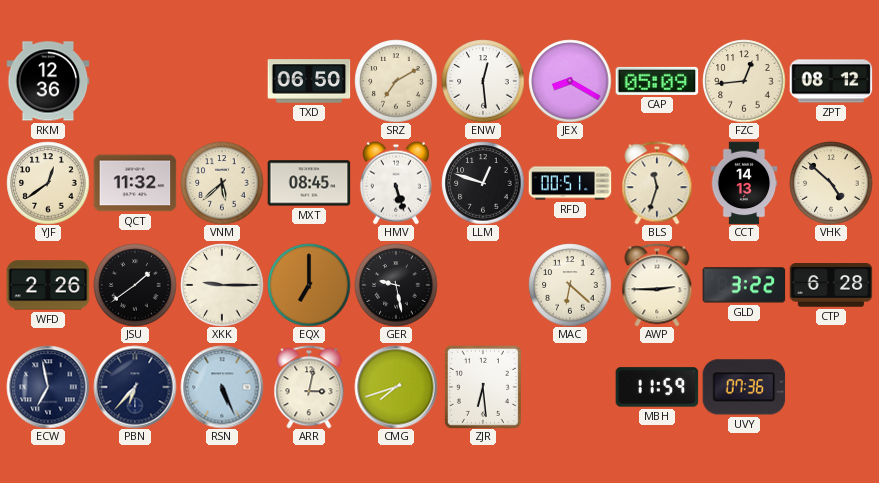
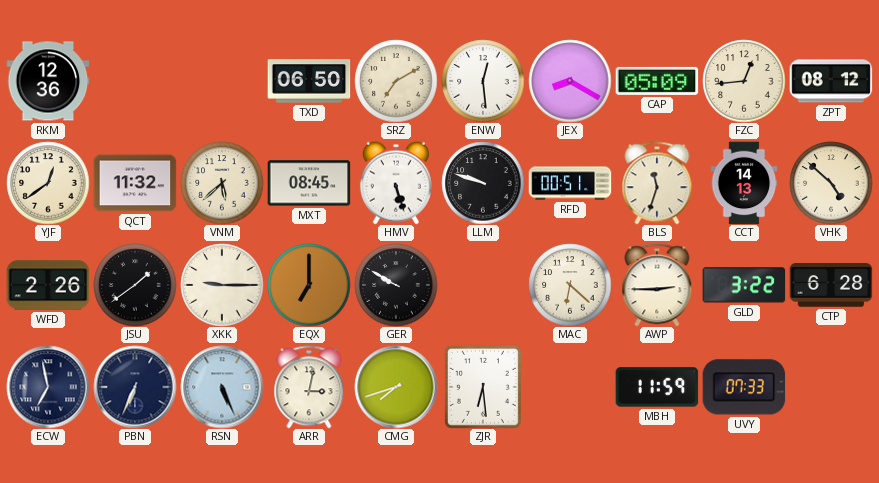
LLM: 12:48 -> 9:48
GER: 9:28 -> 9:50
PBN: 6:37 -> 6:34
UVY: 07:36 -> 07:33
